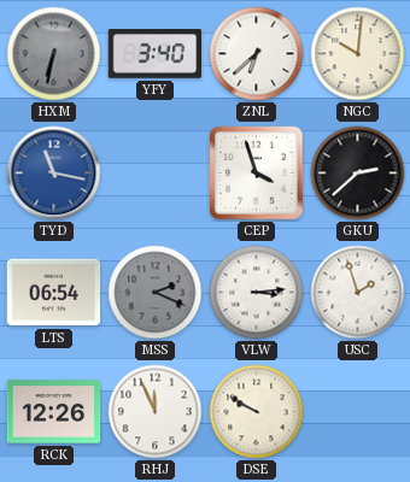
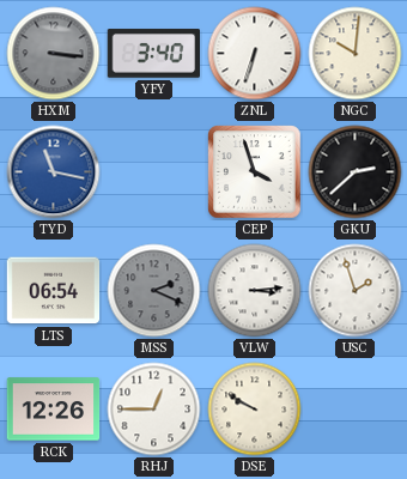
HXM: 6:32 -> 3:16
ZNL: 6:38 -> 6:33
RHJ: 11:56 -> 12:45
